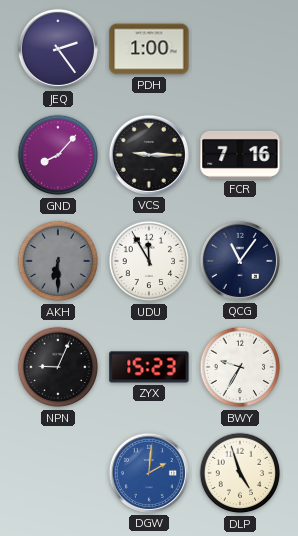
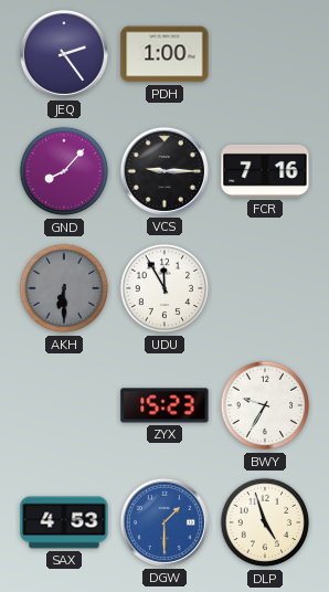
QCG: 11:06 -> none
NPN: 9:04 -> none
SAX: none -> 4:53
DGW: 2:01 -> 1:30
